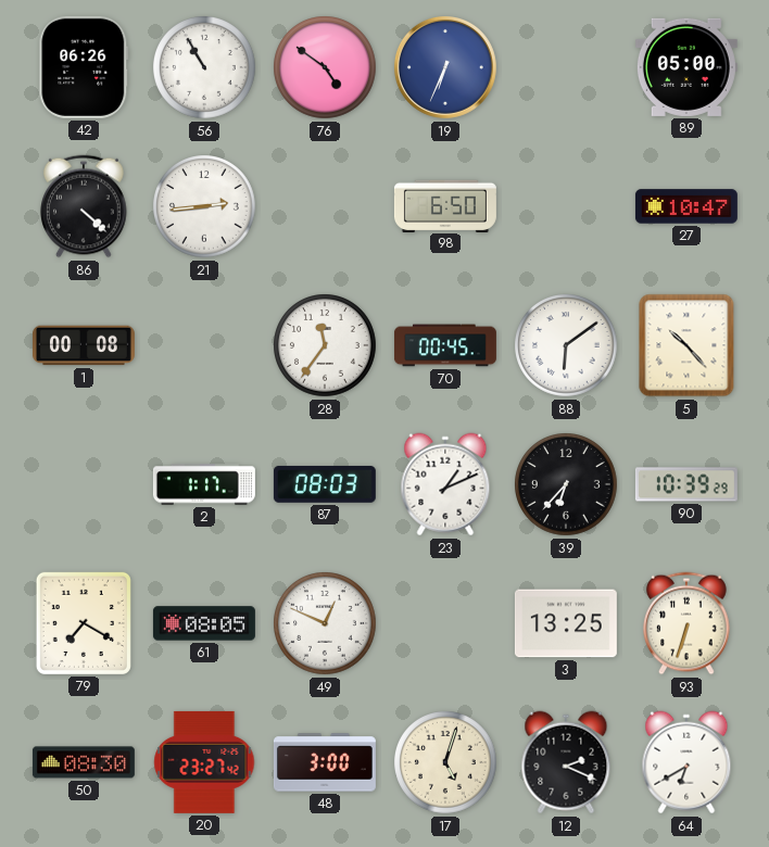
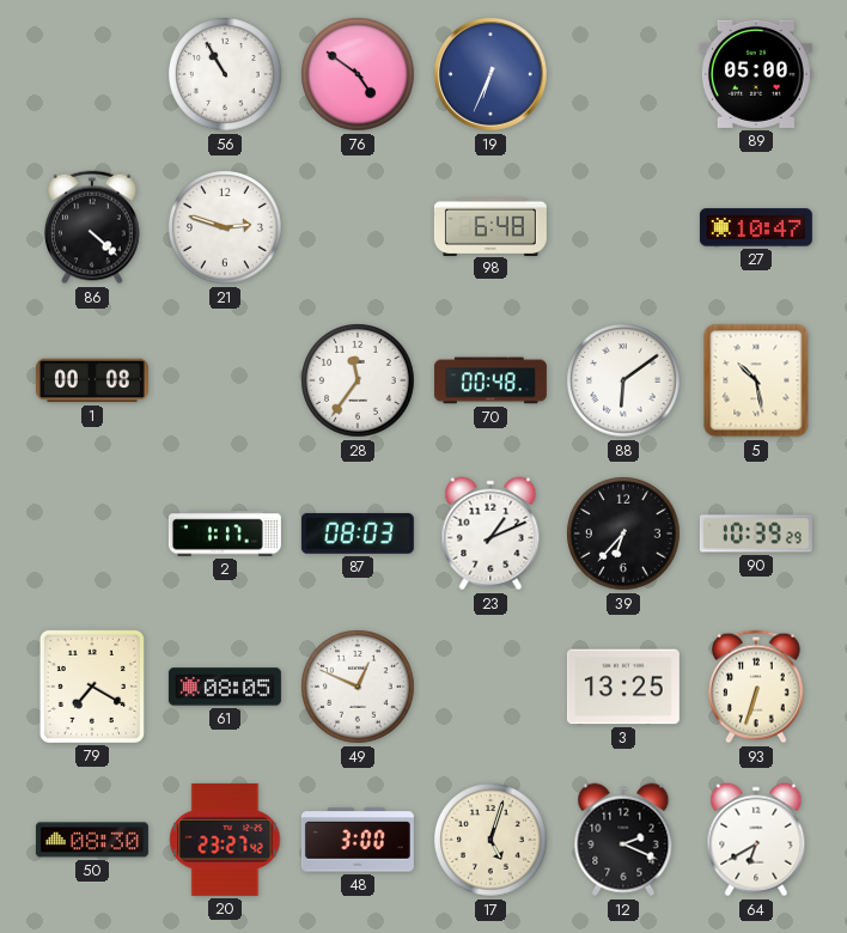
42: 06:26 -> none
21: 2:44 -> 2:48
98: 6:50 -> 6:48
70: 00:45 -> 00:48
5: 10:23 -> 10:28
